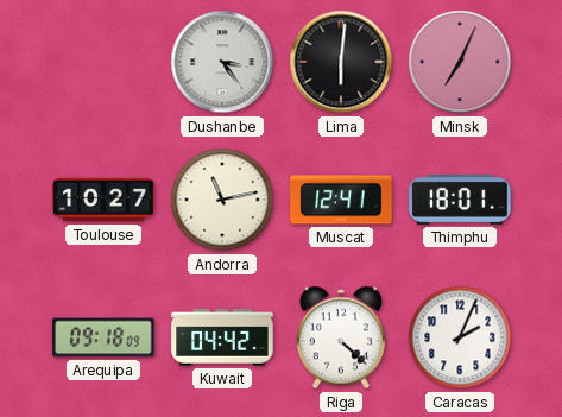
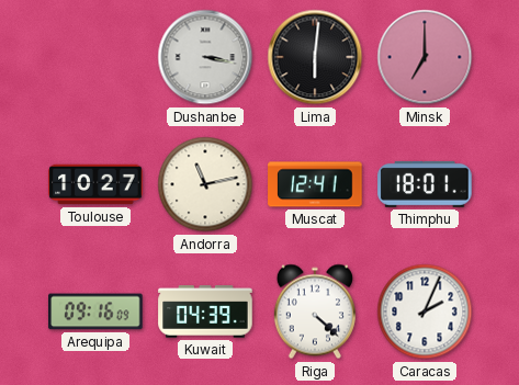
Dushanbe: 3:24 -> 3:17
Minsk: 7:04 -> 7:00
Arequipa: 09:18 -> 09:16
Kuwait: 04:42 -> 04:39
